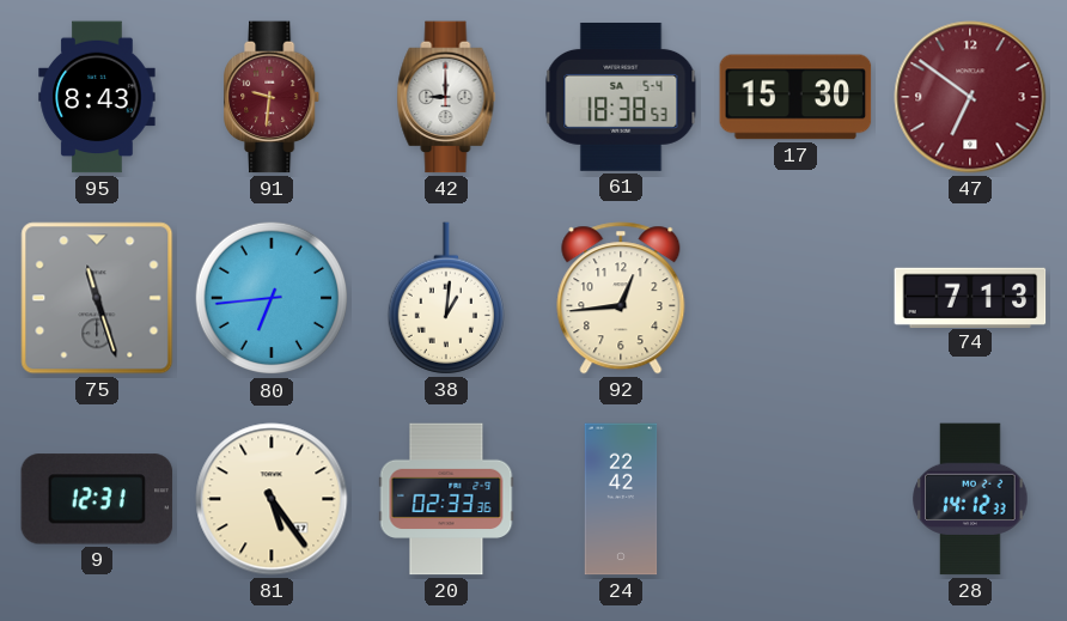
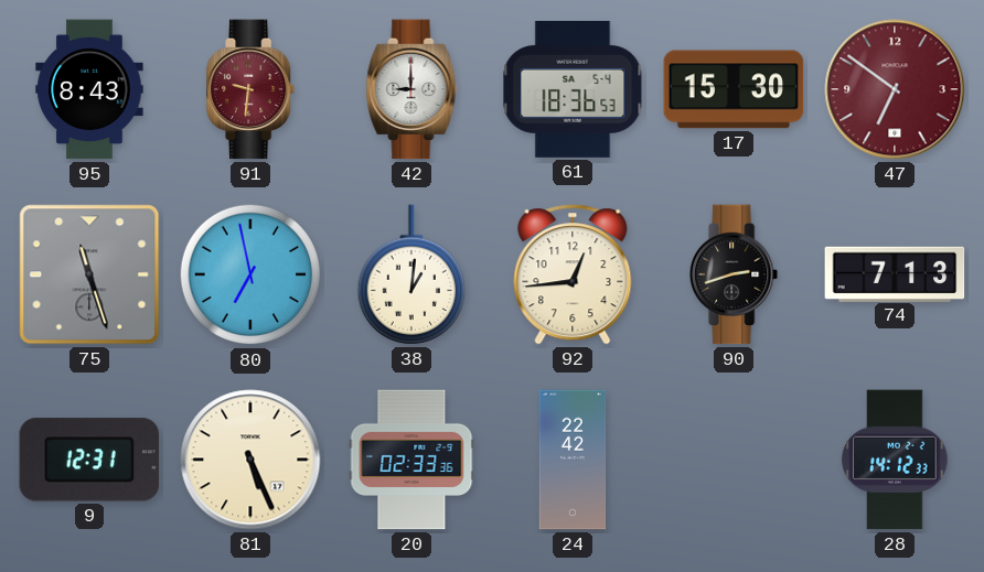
61: 18:38 -> 18:36
80: 6:44 -> 6:58
90: none -> 2:42
81: 5:24 -> 5:26
